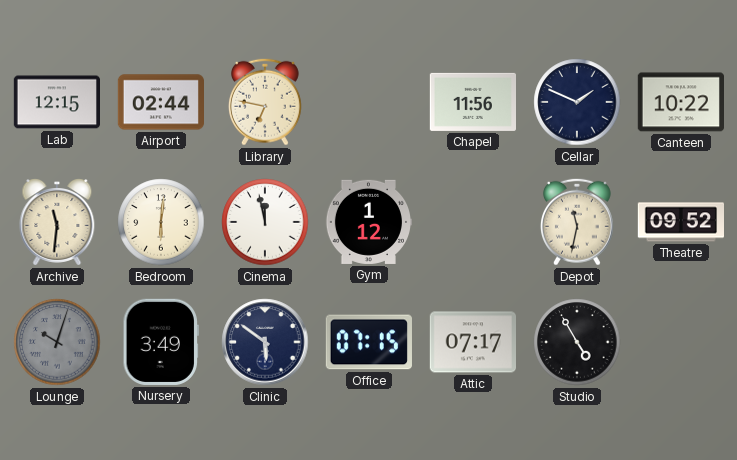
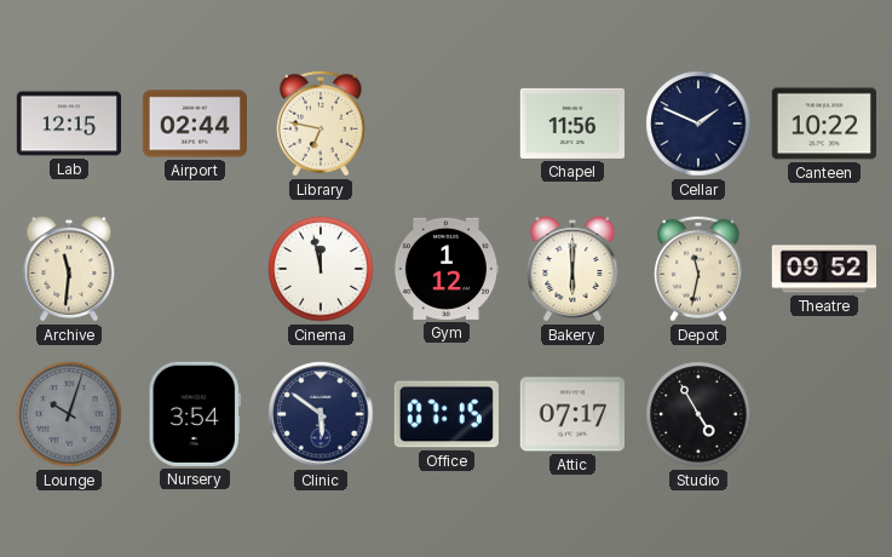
Bedroom: 6:01 -> none
Bakery: none -> 6:00
Nursery: 3:49 -> 3:54
